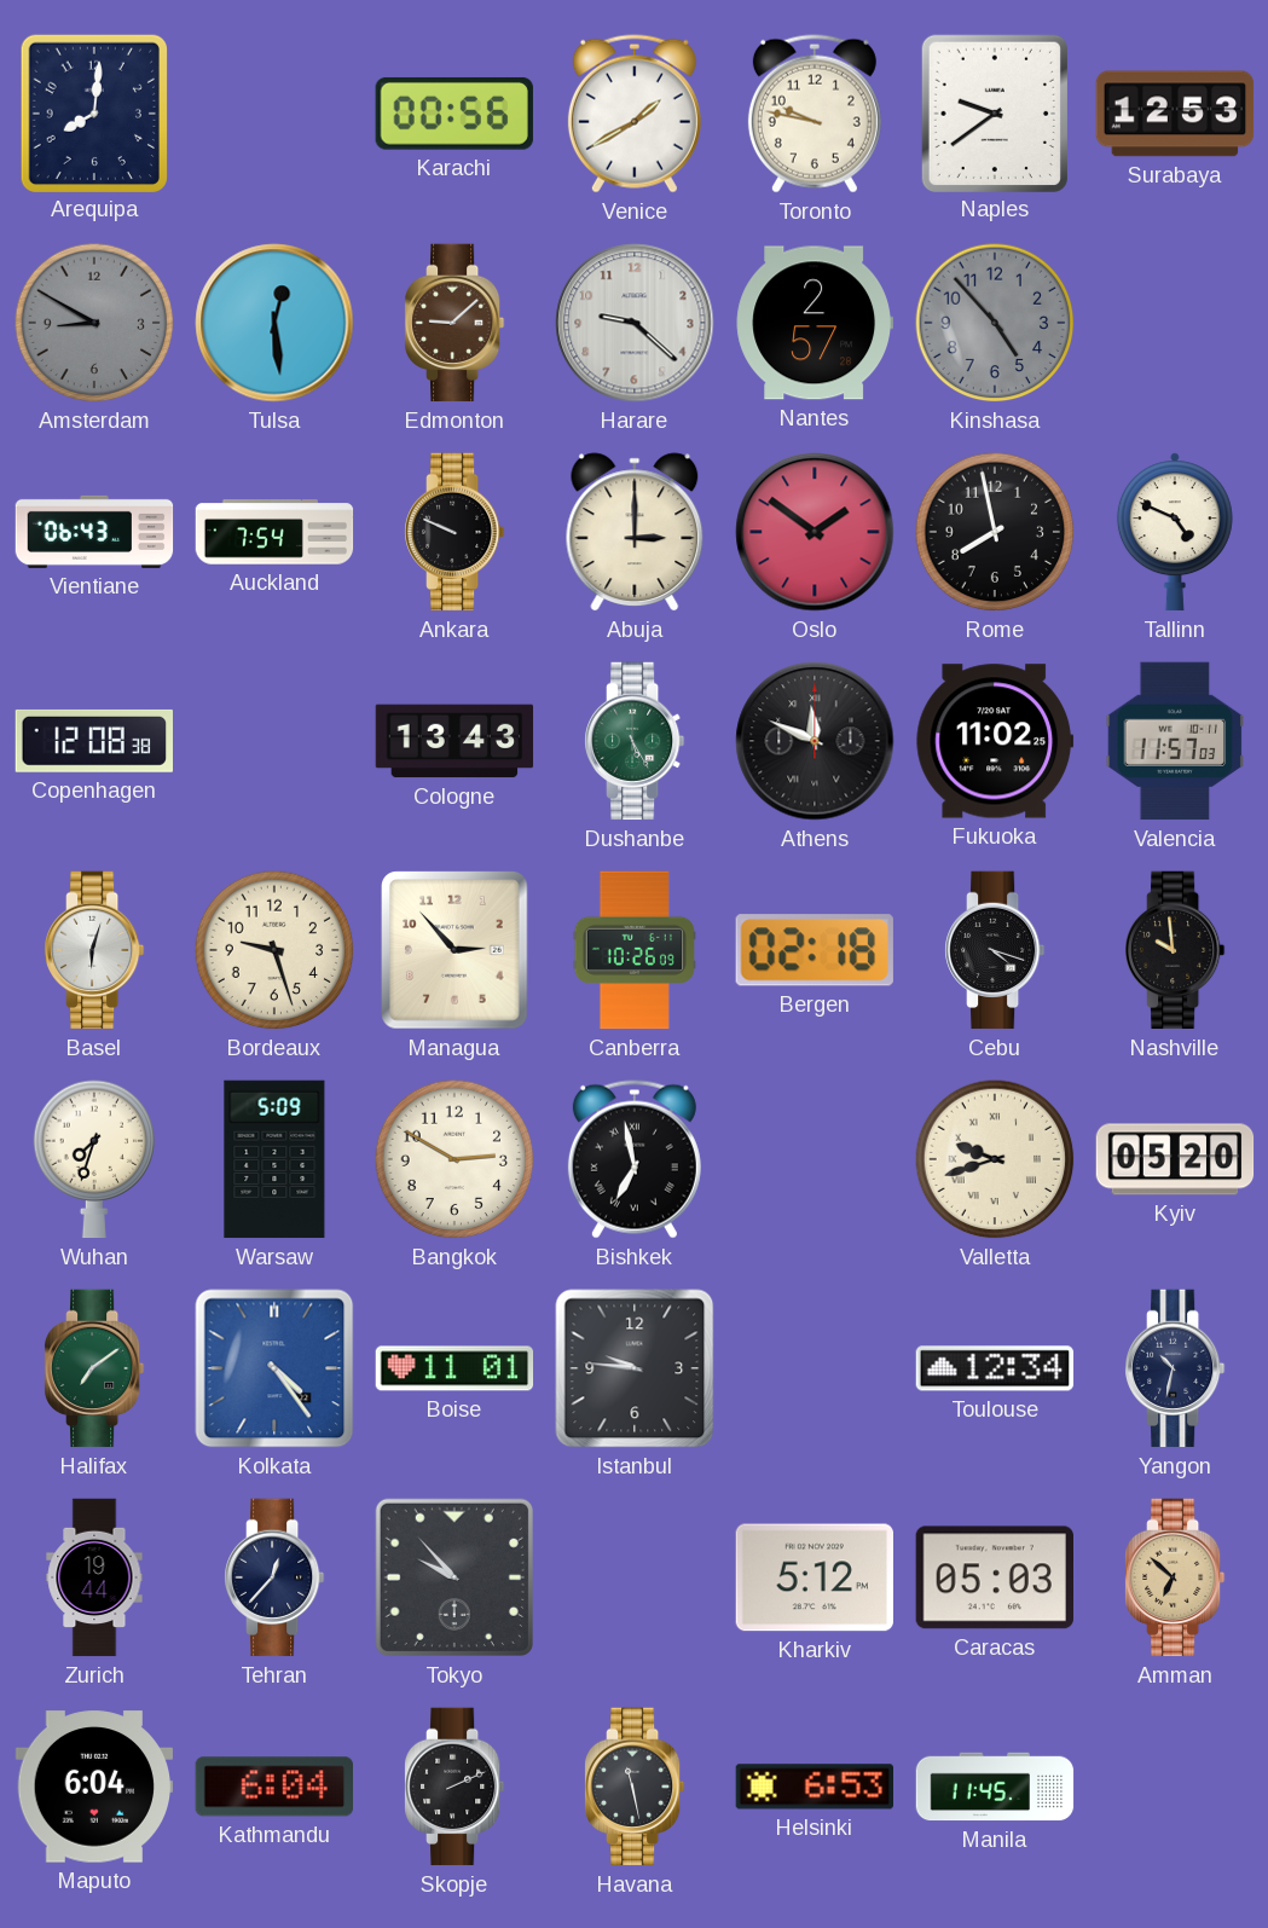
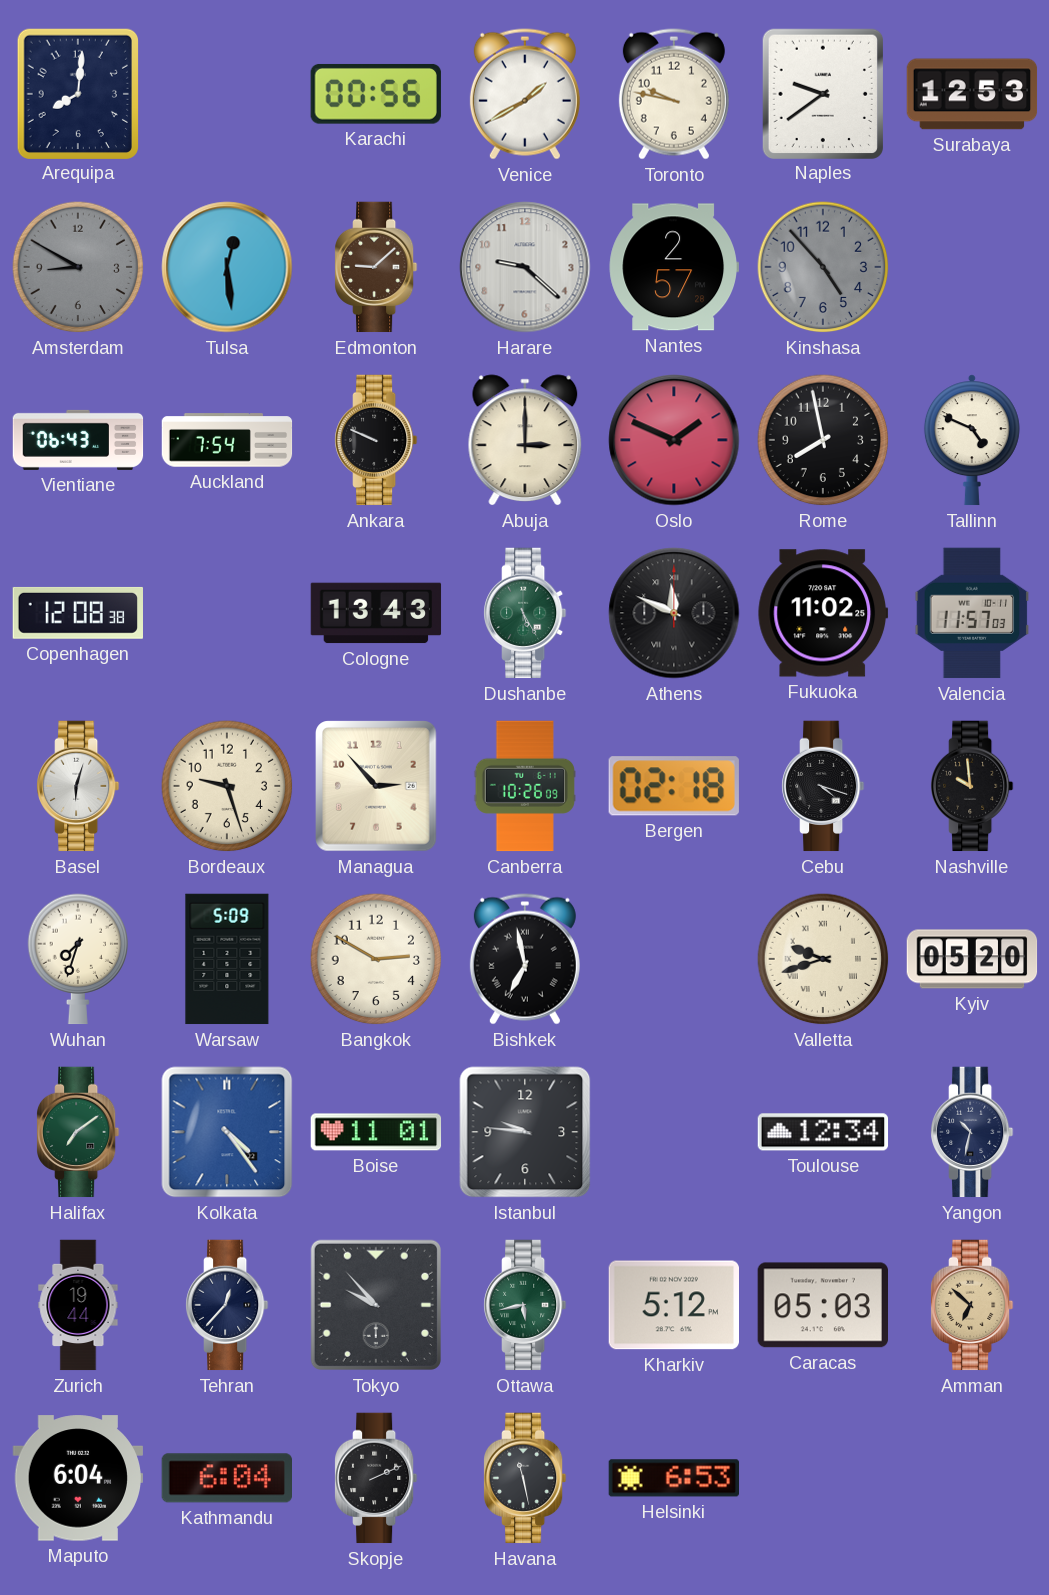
Oslo: 1:51 -> 1:49
Ottawa: none -> 5:43
Manila: 11:45 -> none
